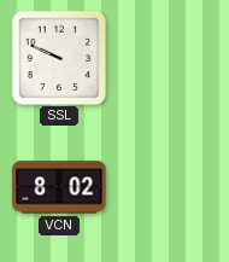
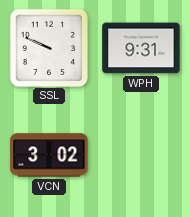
WPH: none -> 9:31
VCN: 8:02 -> 3:02
